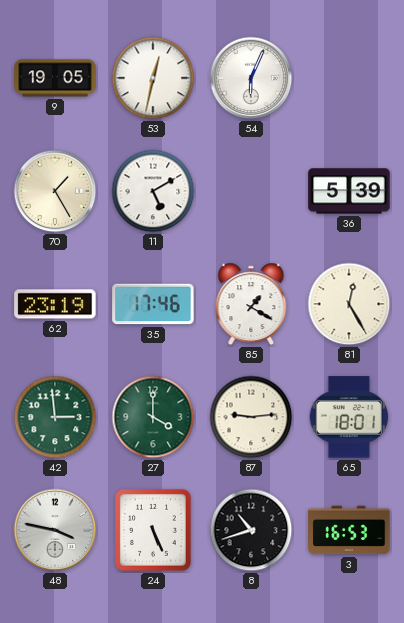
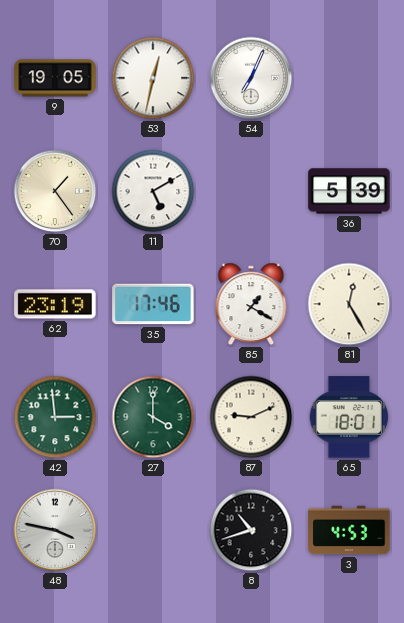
54: 6:04 -> 7:04
70: 1:25 -> 1:24
87: 9:14 -> 9:11
24: 5:26 -> none
3: 16:53 -> 4:53
